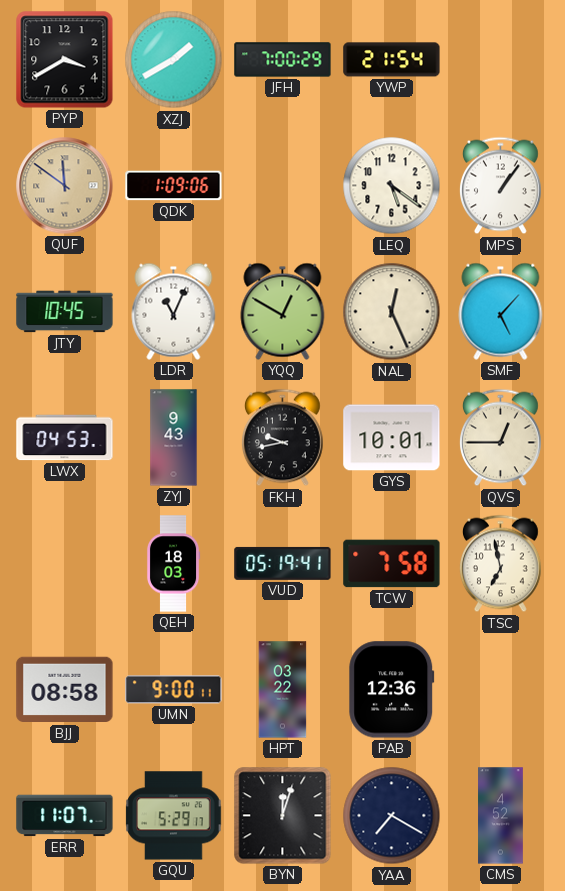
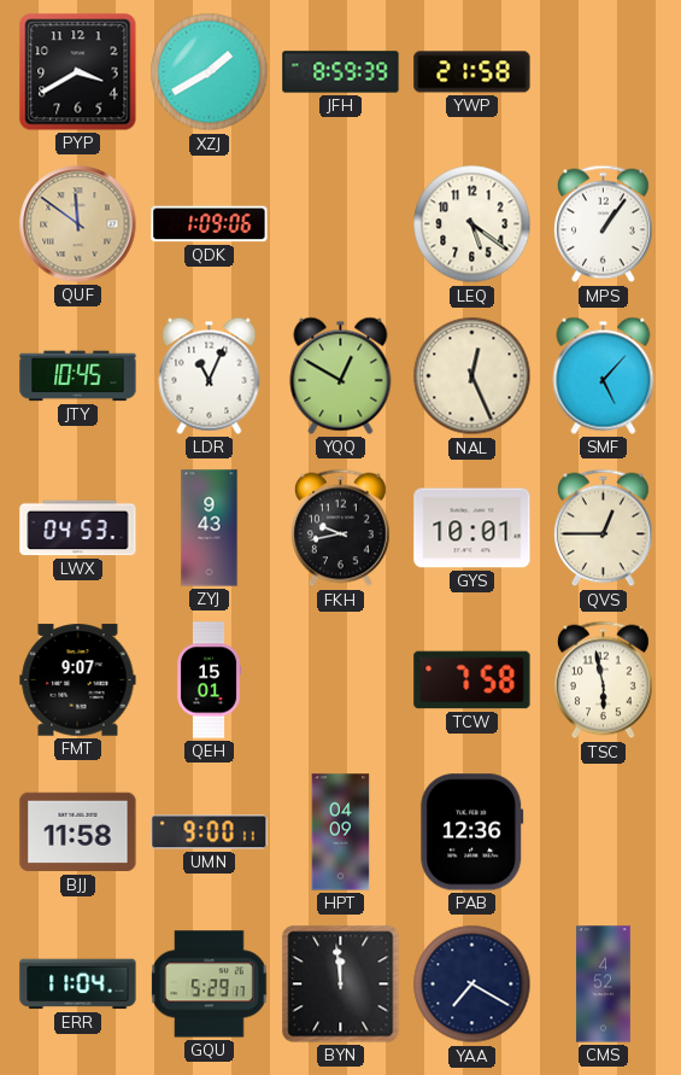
JFH: 7:00 -> 8:59
YWP: 21:54 -> 21:58
FMT: none -> 9:07
QEH: 18:03 -> 15:01
VUD: 05:19 -> none
TSC: 6:58 -> 5:58
BJJ: 08:58 -> 11:58
HPT: 03:22 -> 04:09
ERR: 11:07 -> 11:04
BYN: 12:03 -> 11:59
